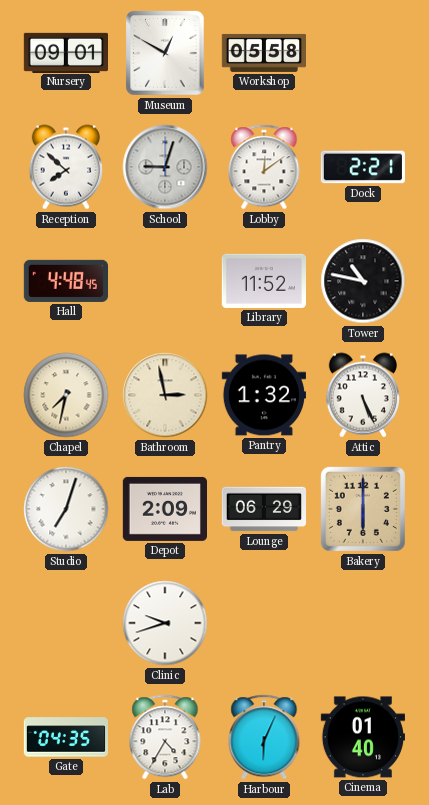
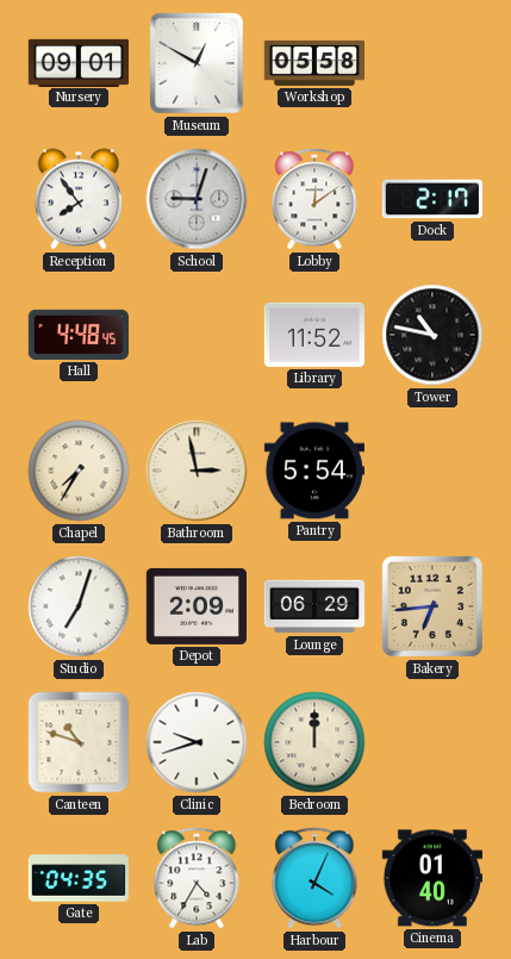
Reception: 7:52 -> 7:54
Dock: 2:21 -> 2:17
Chapel: 7:32 -> 7:35
Pantry: 1:32 -> 5:54
Attic: 5:26 -> none
Bakery: 6:00 -> 6:44
Canteen: none -> 10:48
Bedroom: none -> 12:00
Harbour: 6:04 -> 4:04
